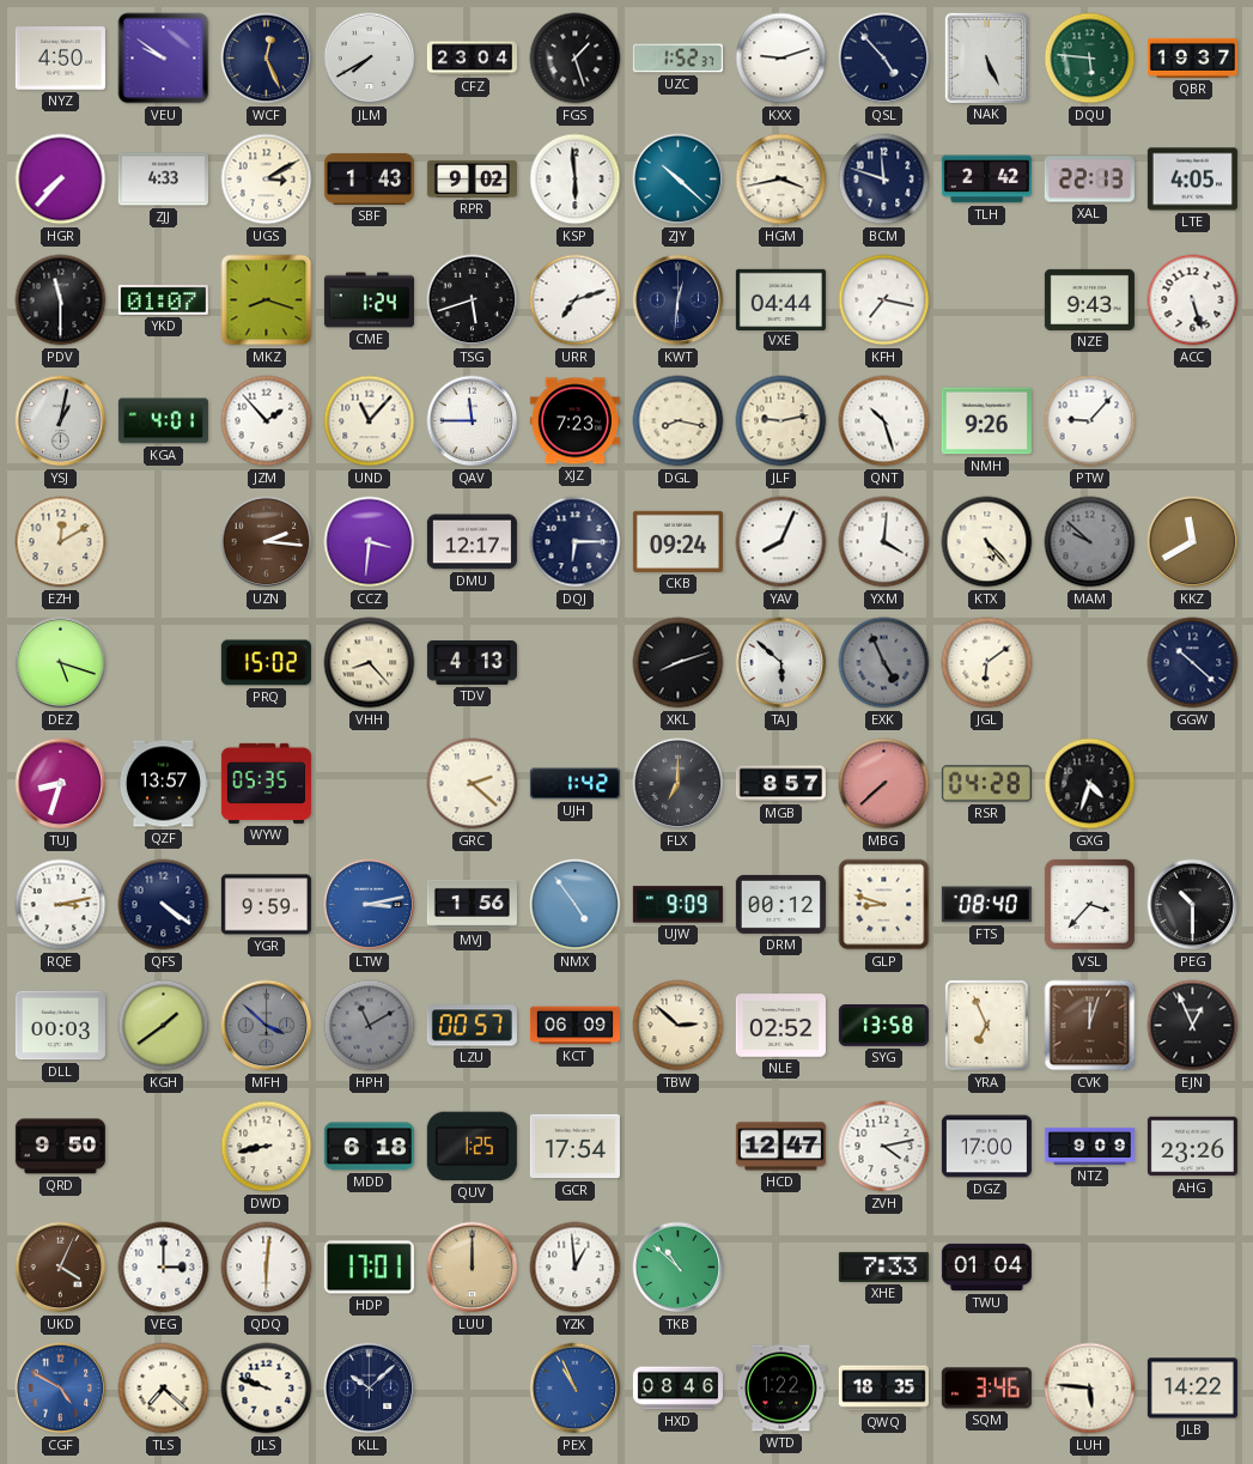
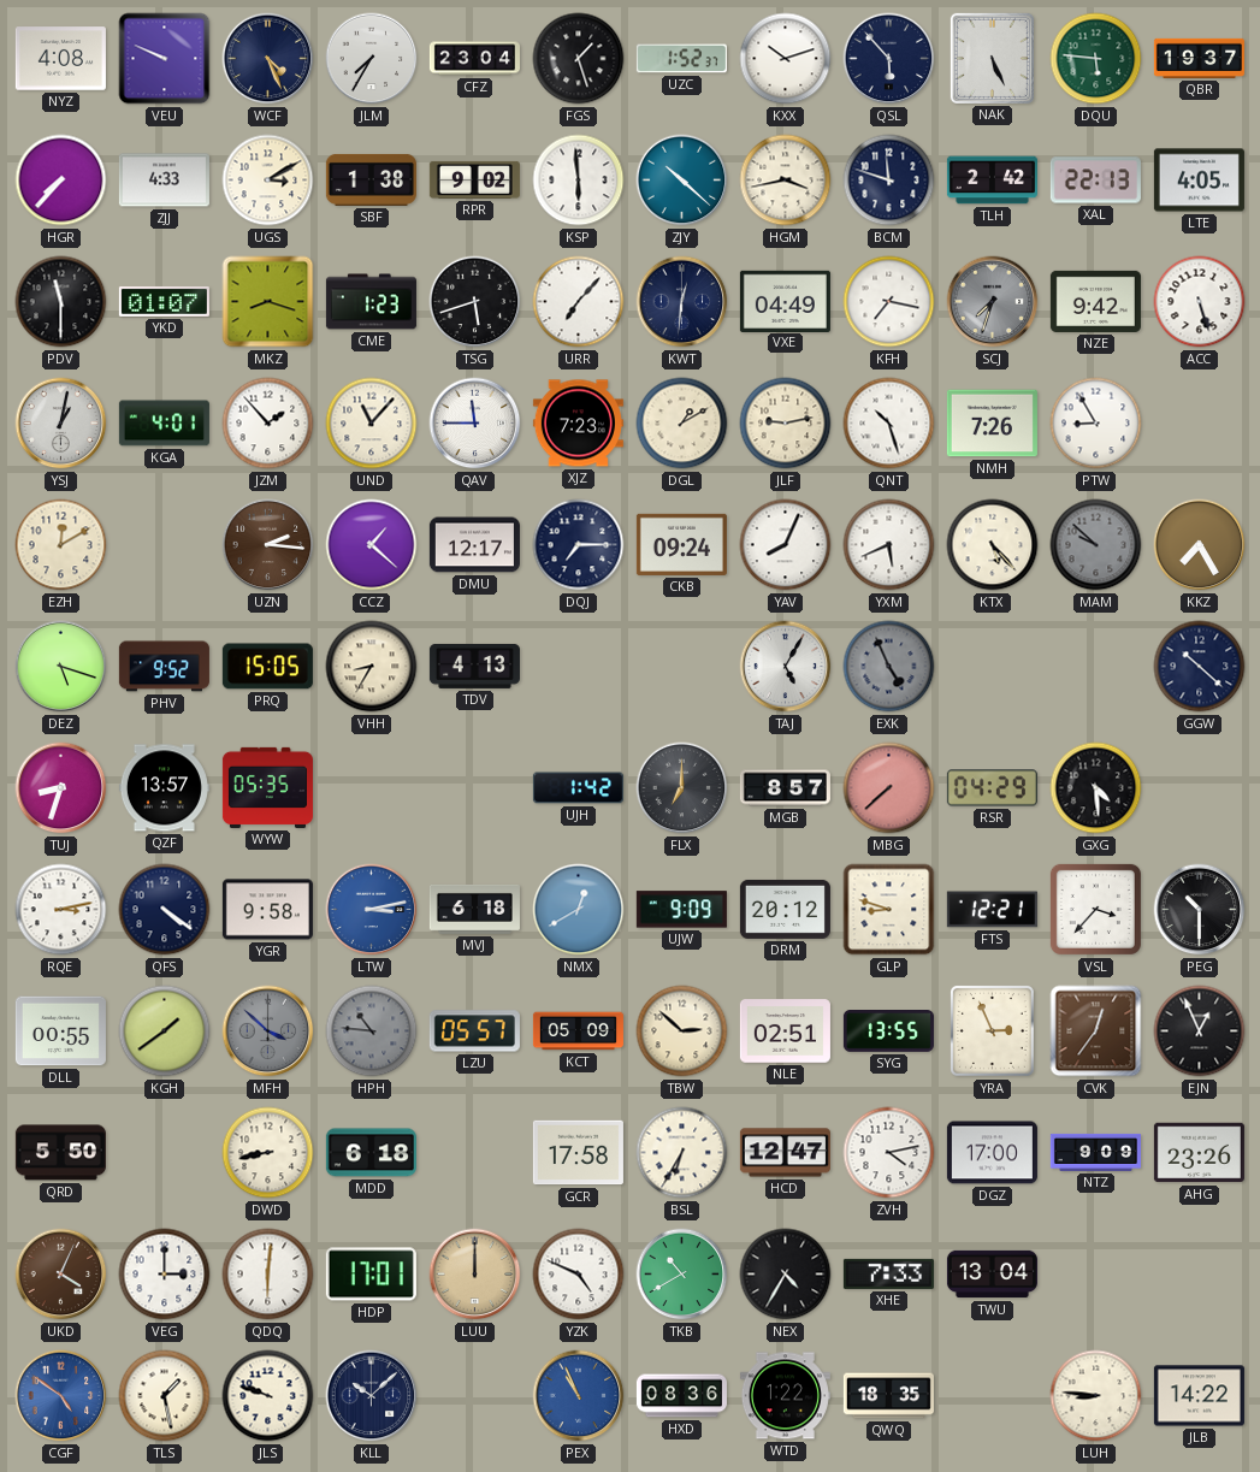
NYZ: 4:50 -> 4:08
VEU: 9:51 -> 9:49
WCF: 12:26 -> 4:26
JLM: 7:40 -> 7:35
KXX: 9:12 -> 10:12
QSL: 4:53 -> 5:53
SBF: 1:43 -> 1:38
CME: 1:24 -> 1:23
URR: 7:12 -> 7:07
VXE: 04:44 -> 04:49
SCJ: none -> 7:33
NZE: 9:43 -> 9:42
DGL: 8:17 -> 1:10
NMH: 9:26 -> 7:26
PTW: 9:07 -> 8:55
CCZ: 3:31 -> 1:22
DQJ: 6:15 -> 7:15
YXM: 4:01 -> 5:41
KKZ: 11:40 -> 7:25
PHV: none -> 9:52
PRQ: 15:02 -> 15:05
VHH: 8:23 -> 8:35
XKL: 8:12 -> none
TAJ: 5:52 -> 5:05
JGL: 6:09 -> none
GRC: 2:22 -> none
RSR: 04:28 -> 04:29
GXG: 4:33 -> 4:29
YGR: 9:59 -> 9:58
MVJ: 1:56 -> 6:18
NMX: 4:54 -> 12:40
DRM: 00:12 -> 20:12
FTS: 08:40 -> 12:21
DLL: 00:03 -> 00:55
HPH: 11:10 -> 10:46
LZU: 00:57 -> 05:57
KCT: 06:09 -> 05:09
NLE: 02:52 -> 02:51
SYG: 13:58 -> 13:55
YRA: 6:56 -> 2:56
CVK: 12:03 -> 12:36
QRD: 9:50 -> 5:50
QUV: 1:25 -> none
GCR: 17:54 -> 17:58
BSL: none -> 6:35
YZK: 12:59 -> 4:49
TKB: 10:52 -> 10:40
NEX: none -> 4:35
TWU: 01:04 -> 13:04
CGF: 4:50 -> 4:51
TLS: 7:22 -> 1:28
HXD: 08:46 -> 08:36
SQM: 3:46 -> none
LUH: 5:46 -> 8:46
